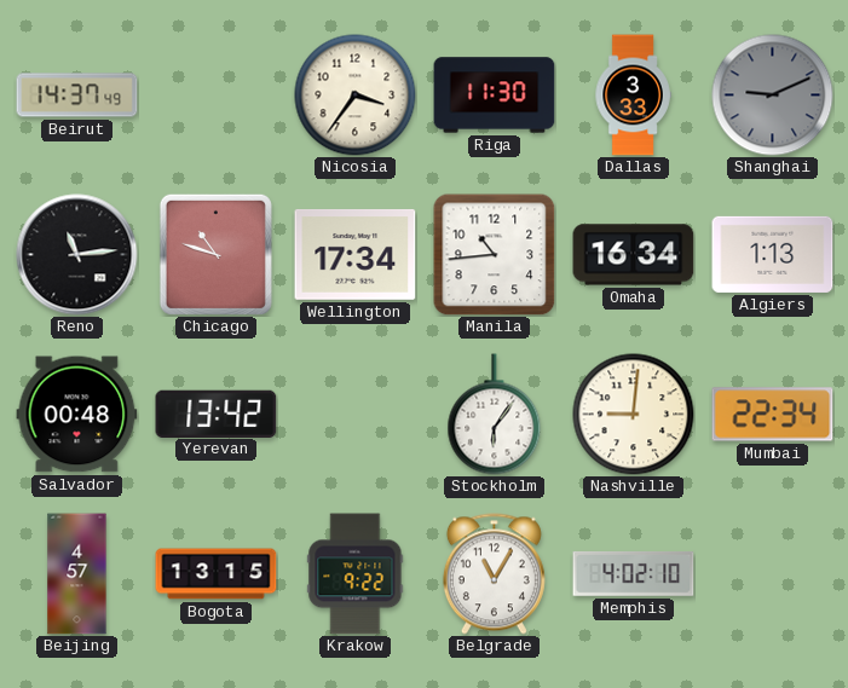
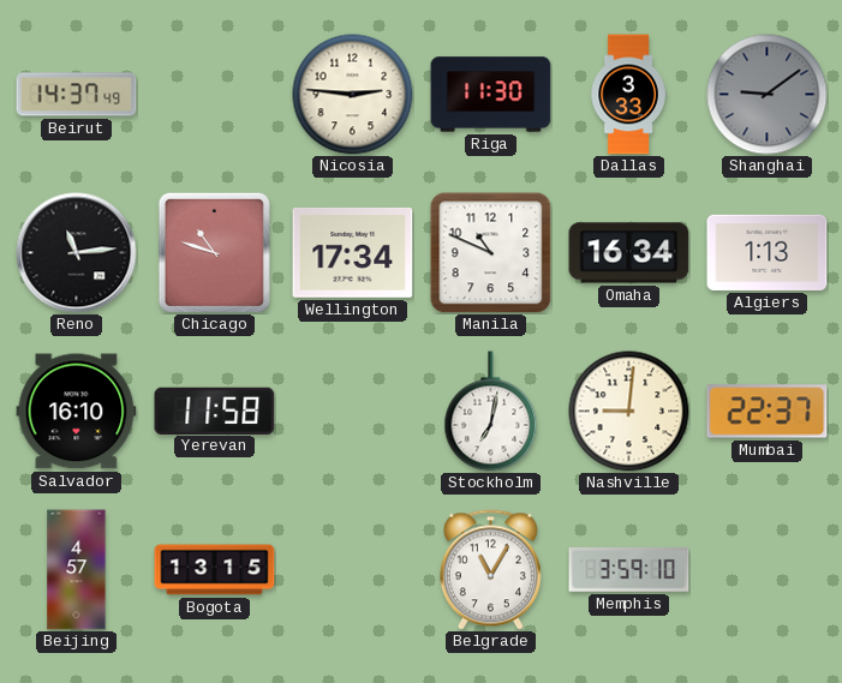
Nicosia: 3:36 -> 2:46
Shanghai: 9:11 -> 9:09
Manila: 10:44 -> 10:49
Salvador: 00:48 -> 16:10
Yerevan: 13:42 -> 11:58
Stockholm: 6:06 -> 7:02
Mumbai: 22:34 -> 22:37
Krakow: 9:22 -> none
Memphis: 4:02 -> 3:59
